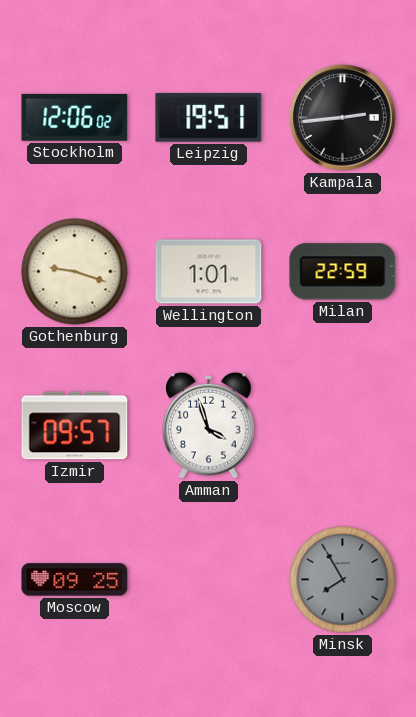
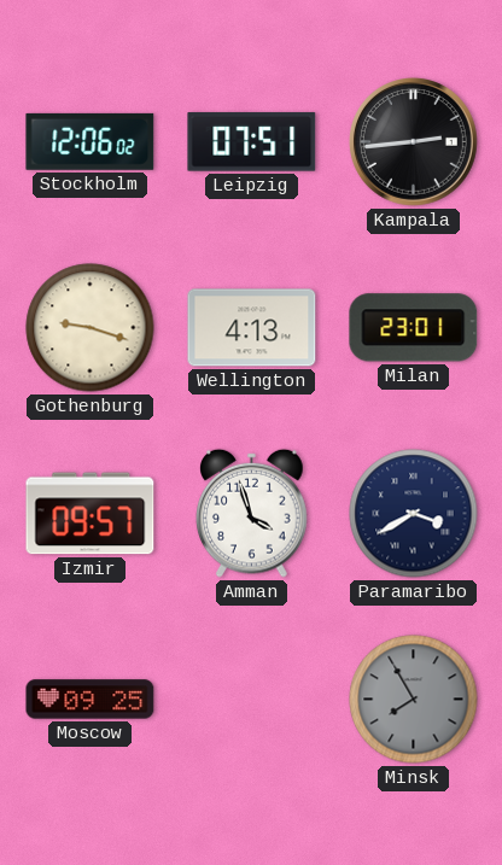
Leipzig: 19:51 -> 07:51
Wellington: 1:01 -> 4:13
Milan: 22:59 -> 23:01
Paramaribo: none -> 3:40
